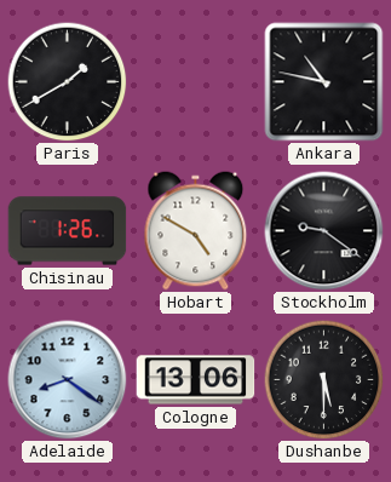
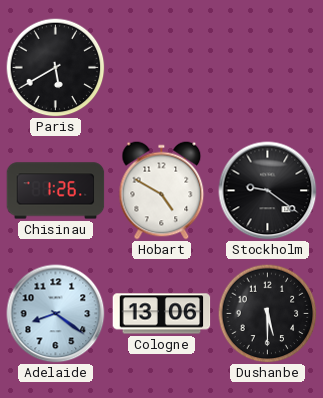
Paris: 1:40 -> 5:40
Ankara: 10:47 -> none
